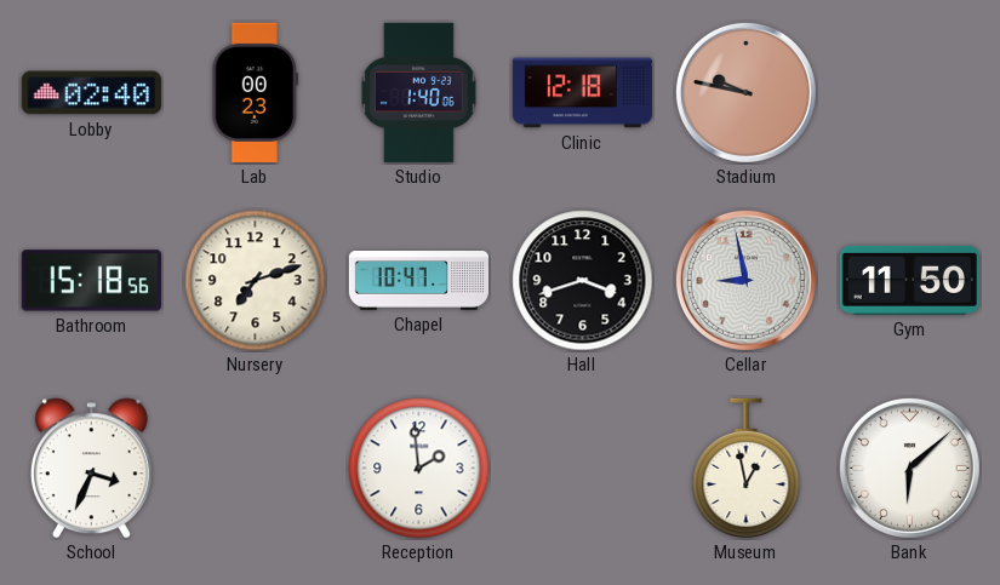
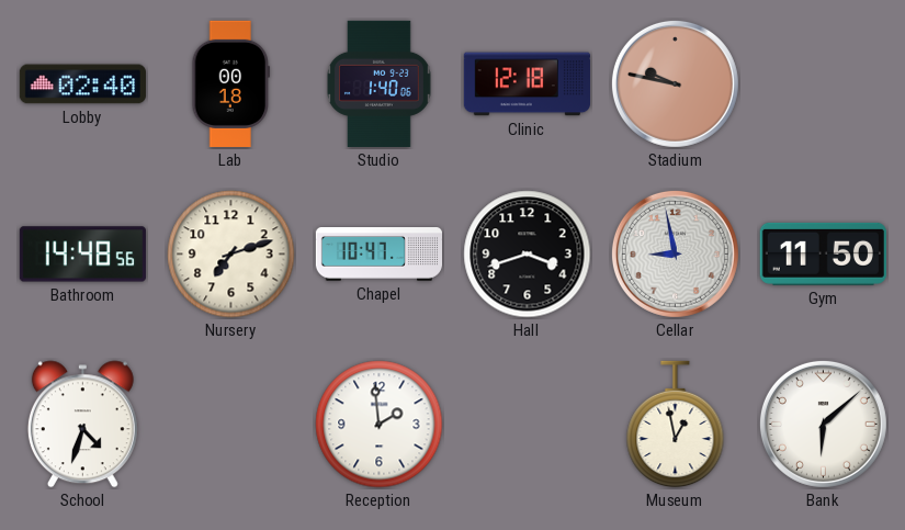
Lab: 00:23 -> 00:18
Bathroom: 15:18 -> 14:48
School: 3:34 -> 4:33
